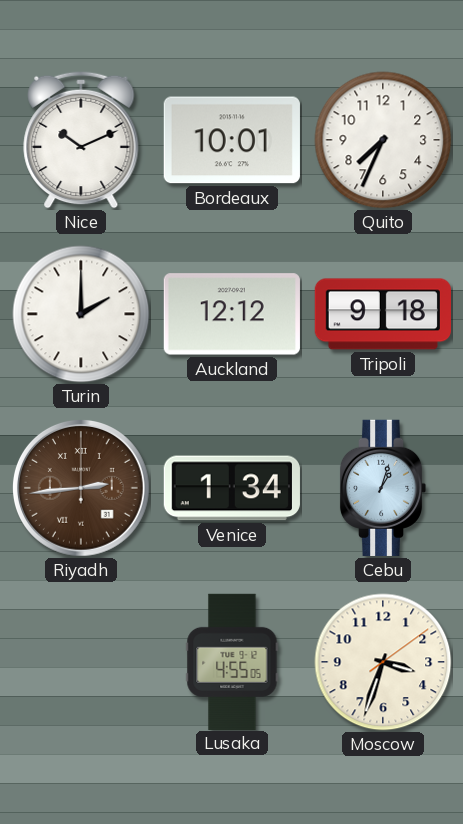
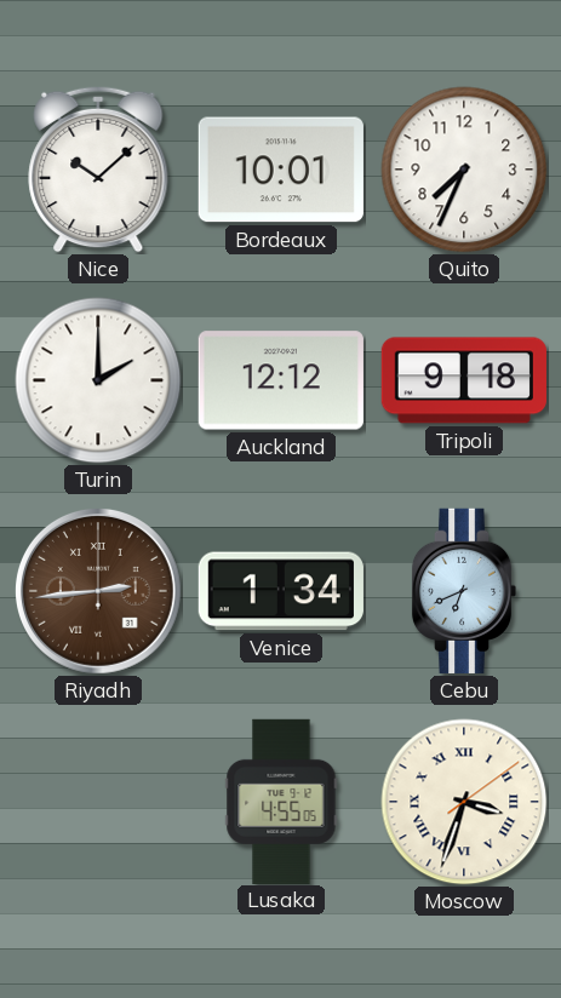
Nice: 10:11 -> 10:08
Cebu: 1:03 -> 6:41
Moscow numerals: Arabic -> Roman
